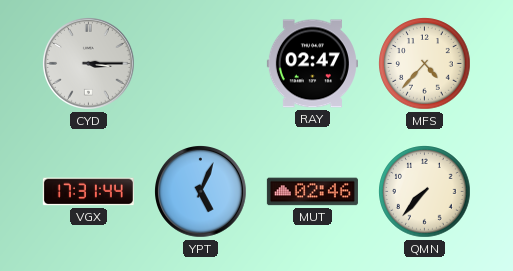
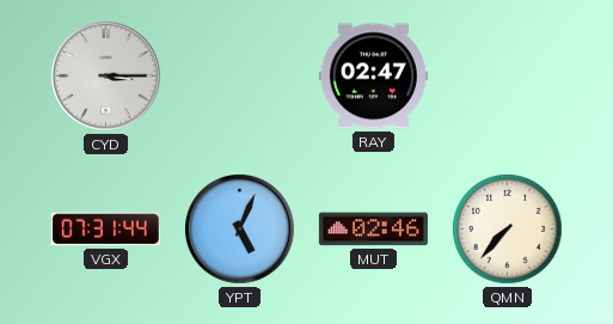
MFS: 4:37 -> none
VGX: 17:31 -> 07:31
